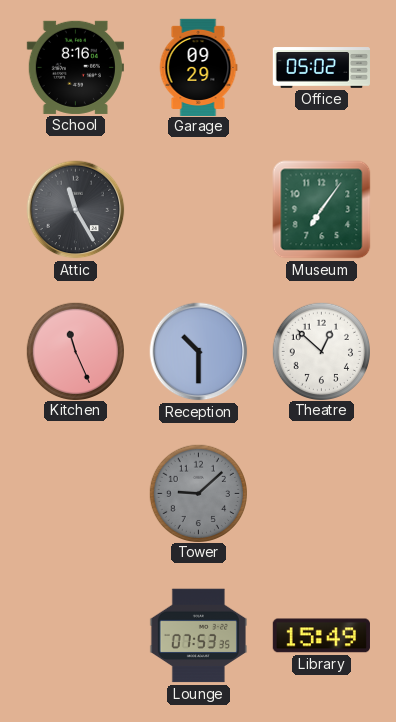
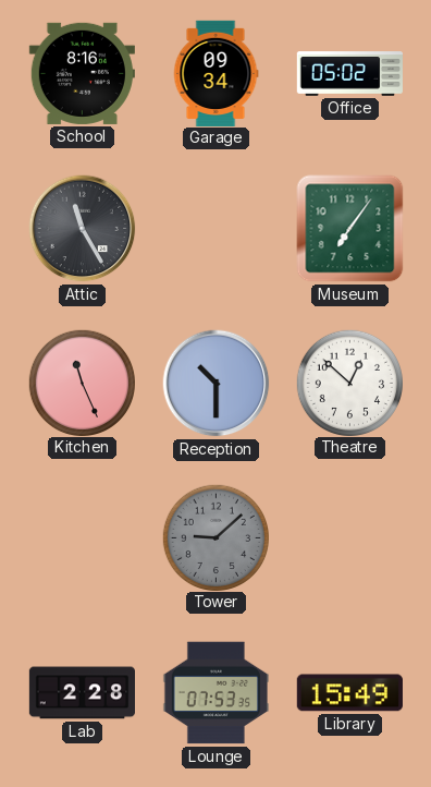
Garage: 09:29 -> 09:34
Lab: none -> 2:28
